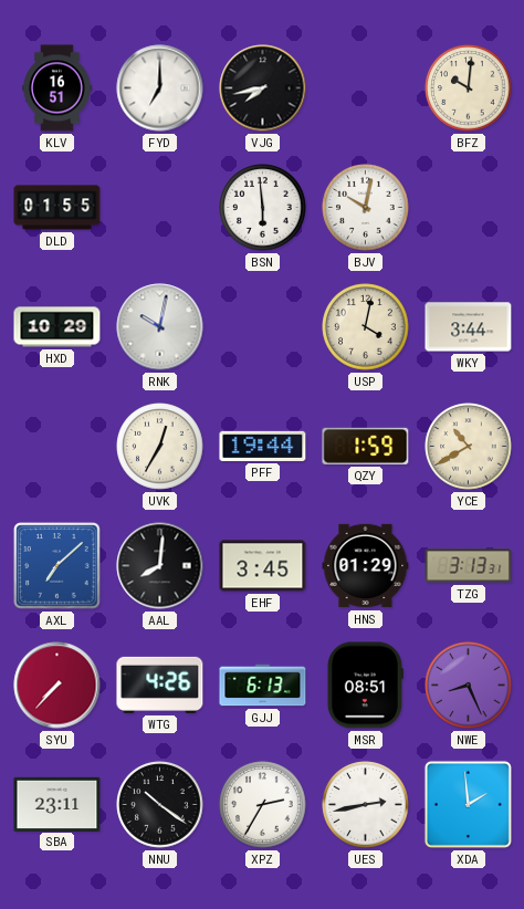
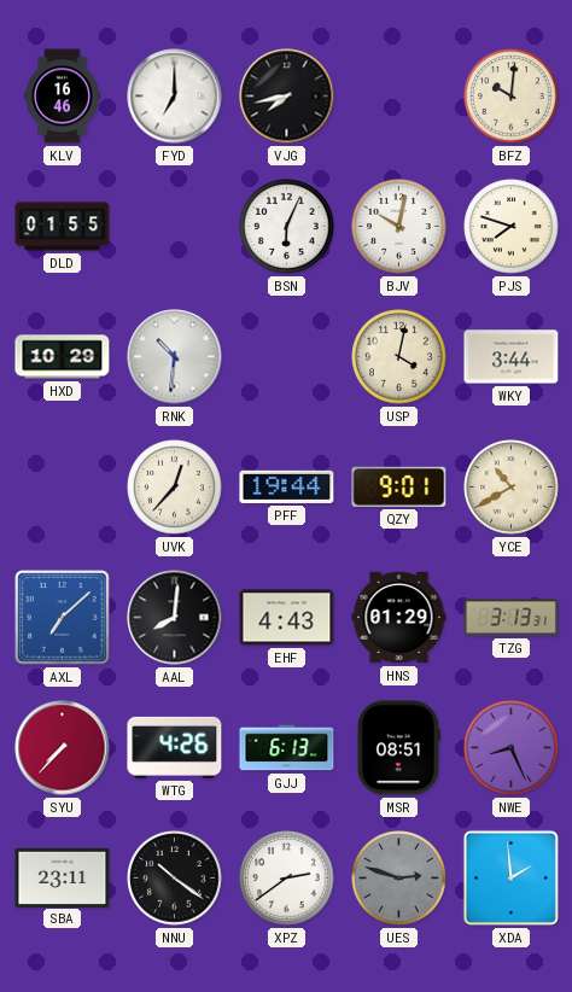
KLV: 16:51 -> 16:46
BSN: 5:59 -> 6:04
PJS: none -> 7:48
RNK: 10:02 -> 10:31
UVK: 12:35 -> 12:37
QZY: 1:59 -> 9:01
EHF: 3:45 -> 4:43
XPZ: 2:35 -> 2:39
UES: 2:43 -> 2:48
UES dial: white -> grey
